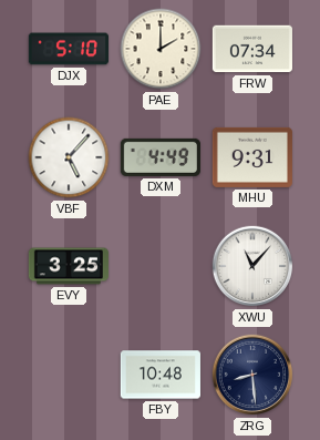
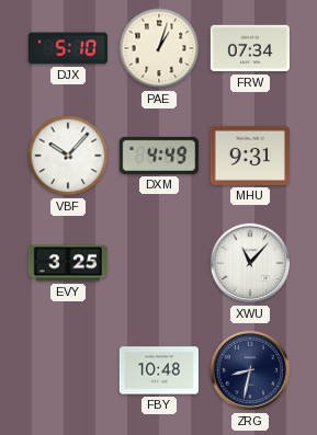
PAE: 2:00 -> 1:03
VBF: 5:07 -> 10:07
ZRG: 8:29 -> 8:32
